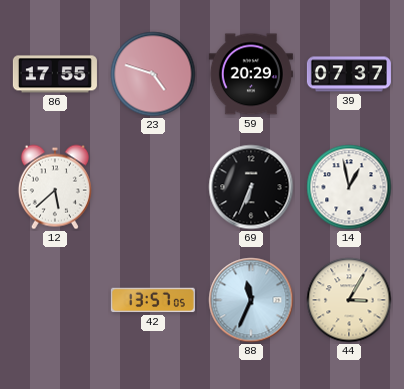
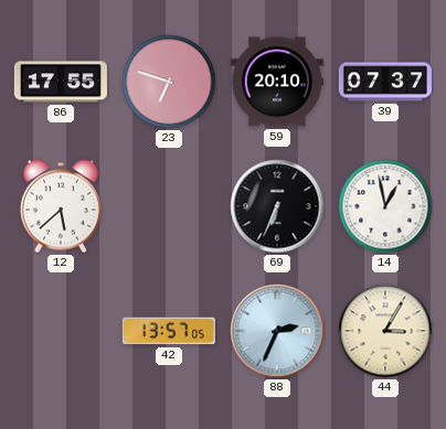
23: 4:48 -> 6:48
59: 20:29 -> 20:10
88: 11:34 -> 2:34
